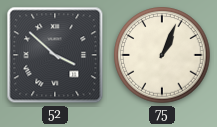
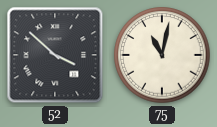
75: 1:04 -> 11:02
